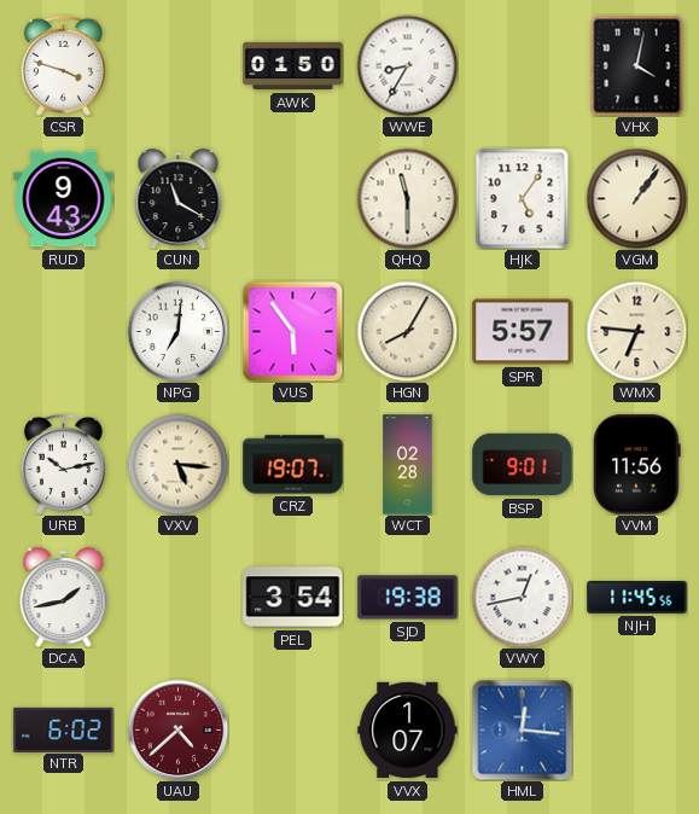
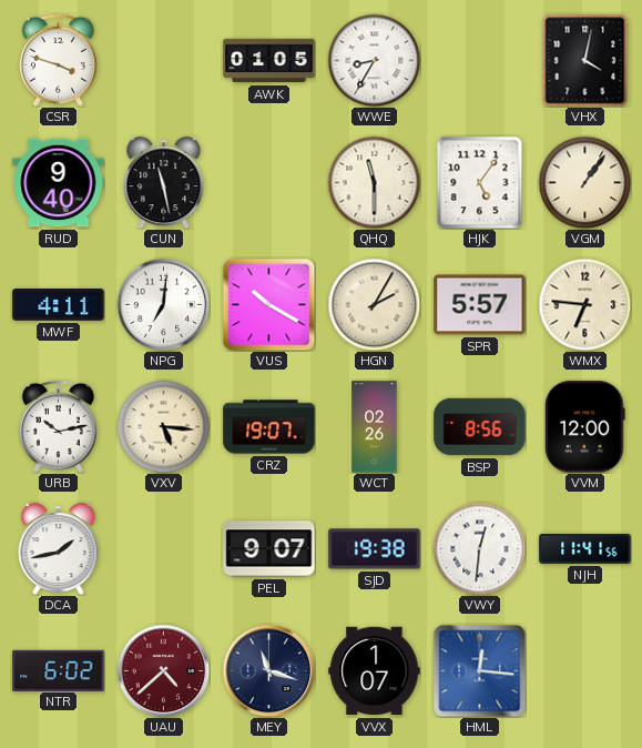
AWK: 01:50 -> 01:05
RUD: 9:43 -> 9:40
CUN: 11:20 -> 11:28
MWF: none -> 4:11
VUS: 5:54 -> 10:20
HGN: 8:05 -> 2:05
WCT: 02:28 -> 02:26
BSP: 9:01 -> 8:56
VVM: 11:56 -> 12:00
PEL: 3:54 -> 9:07
VWY: 12:43 -> 12:31
NJH: 11:45 -> 11:41
MEY: none -> 11:18
